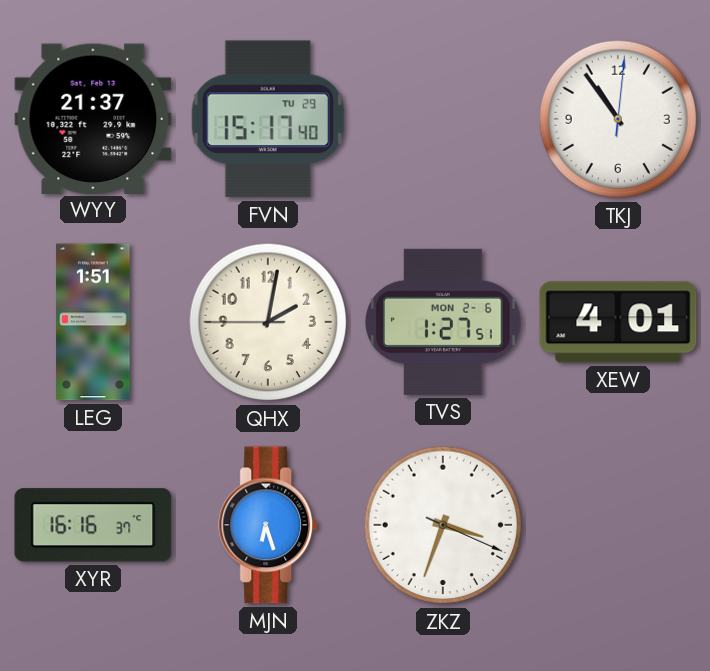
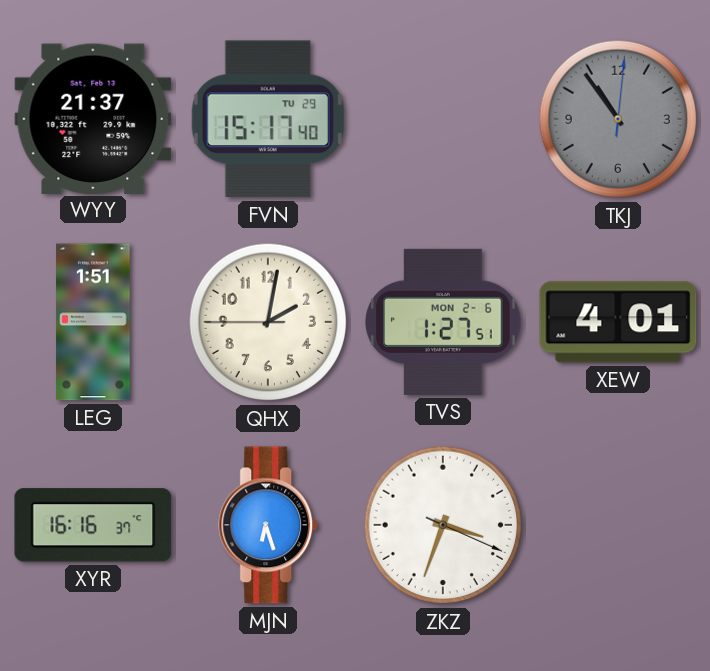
TKJ dial: white -> grey
